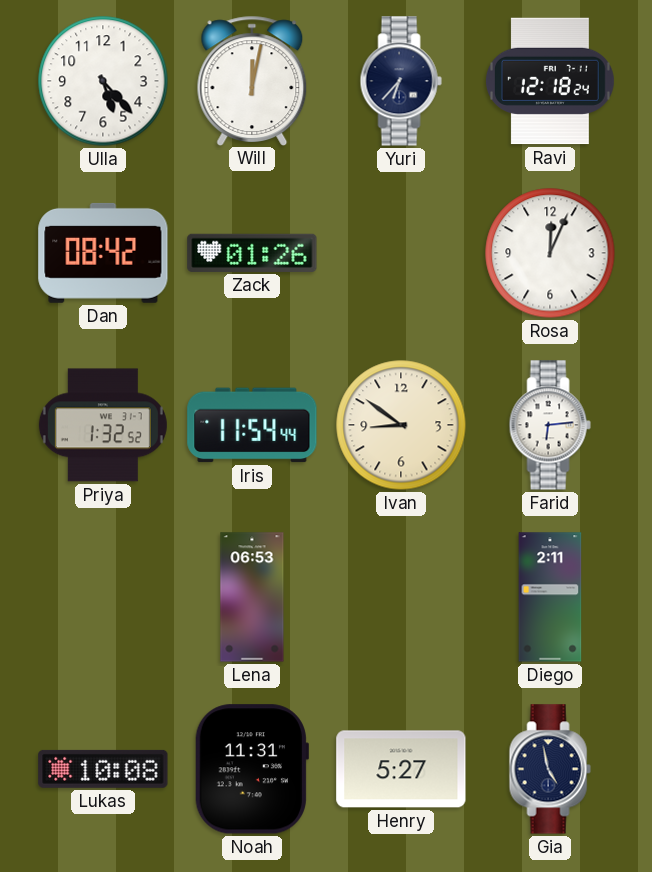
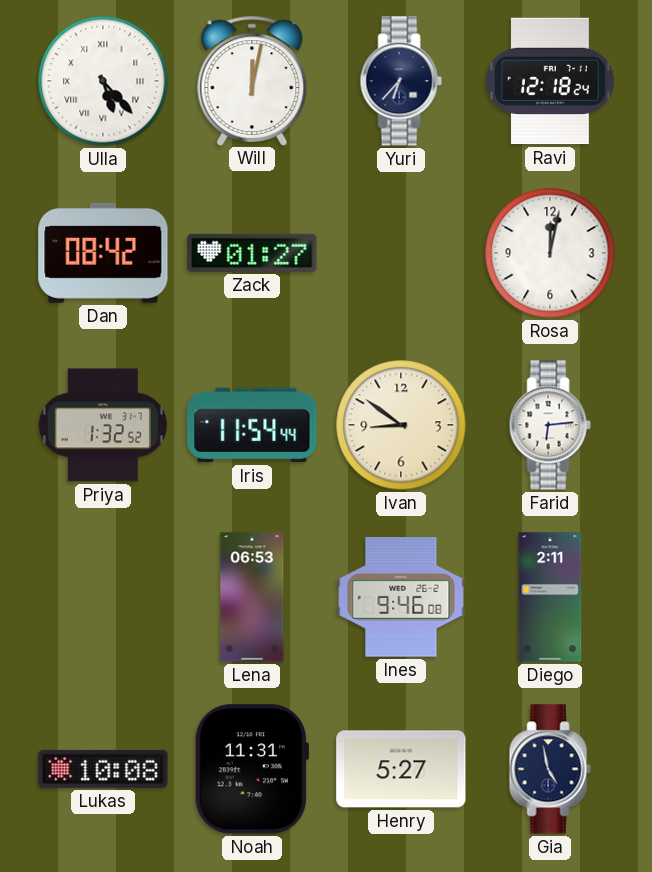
Ulla numerals: Arabic -> Roman
Zack: 01:26 -> 01:27
Rosa: 12:04 -> 12:02
Ines: none -> 9:46
